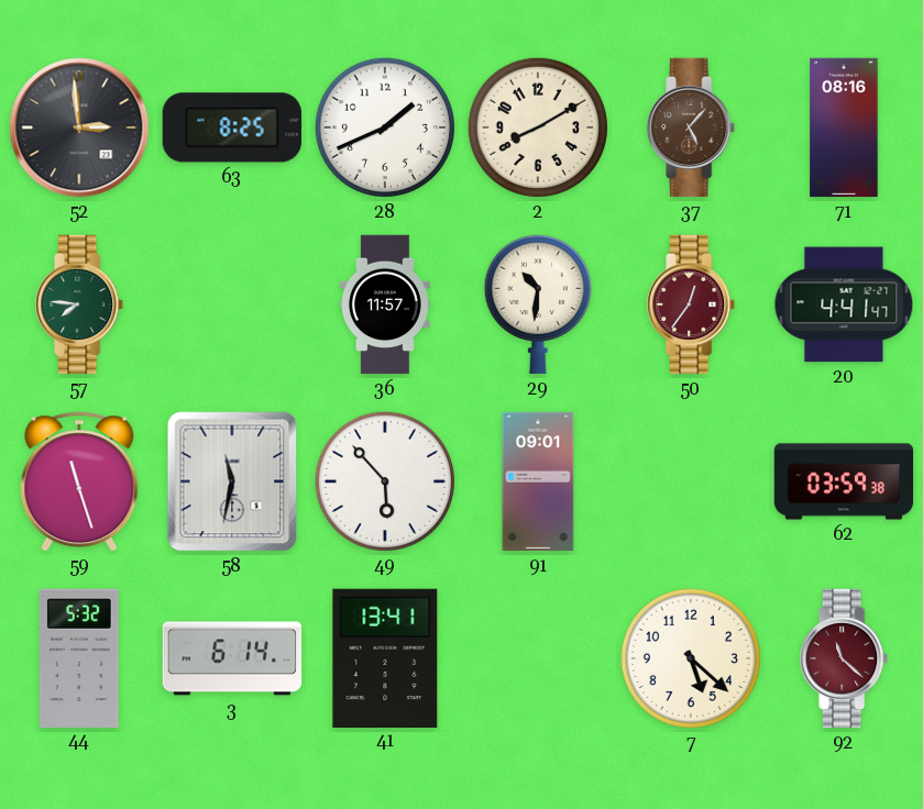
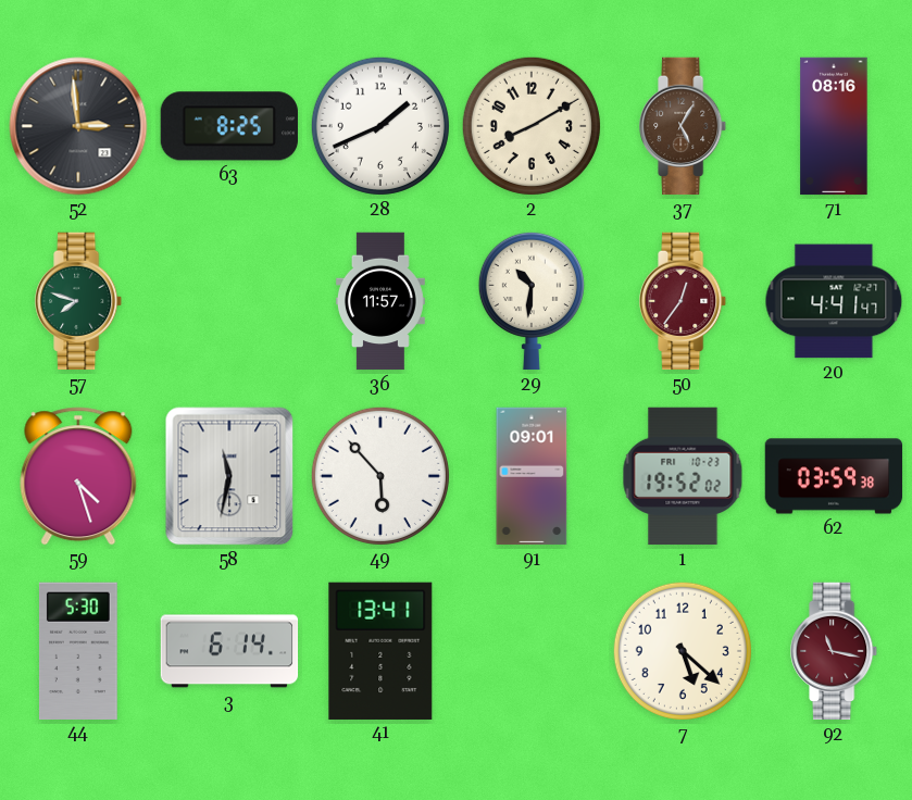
37: 5:07 -> 5:05
57: 7:46 -> 7:48
59: 11:27 -> 4:27
1: none -> 19:52
44: 5:32 -> 5:30
92: 11:22 -> 11:17
